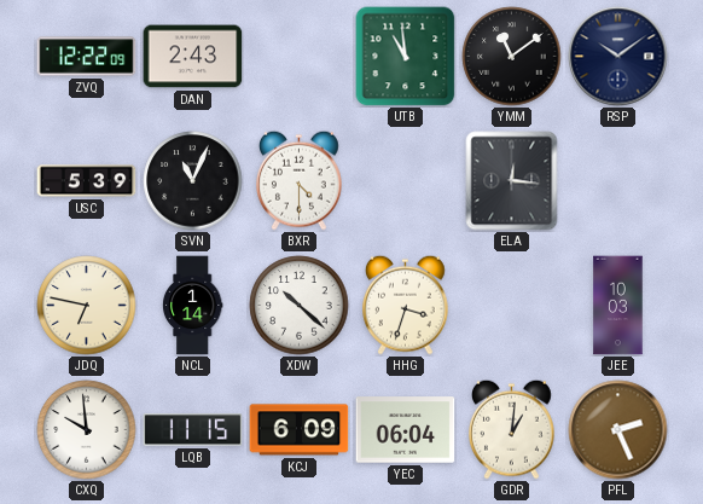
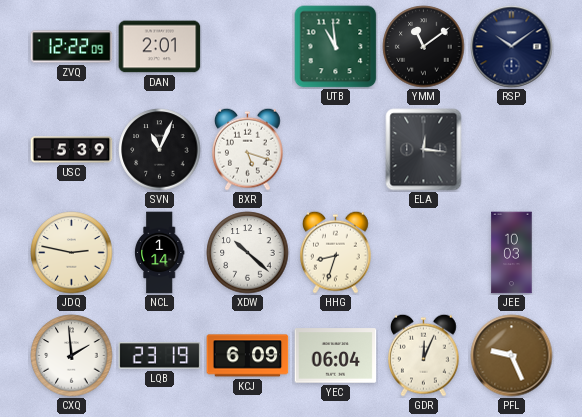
DAN: 2:43 -> 2:01
BXR: 4:30 -> 5:18
JDQ: 6:47 -> 2:47
HHG: 3:33 -> 8:33
CXQ: 9:59 -> 1:59
LQB: 11:15 -> 23:19
GDR: 1:01 -> 12:04
PFL: 2:26 -> 9:26
